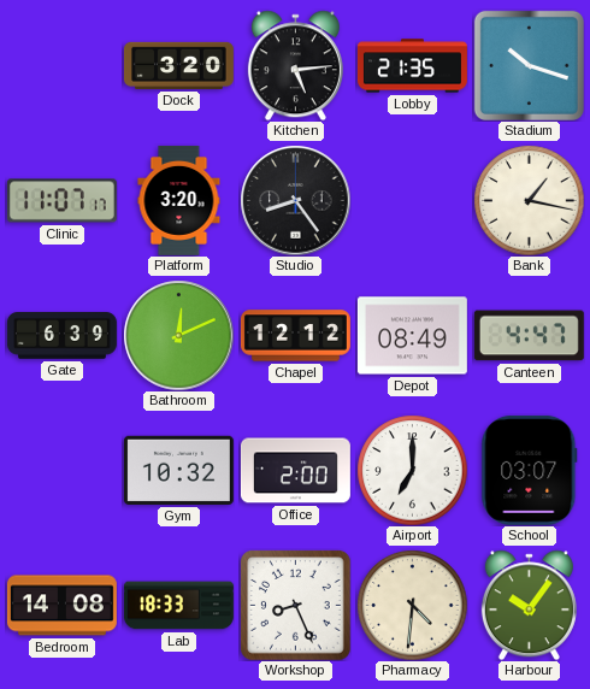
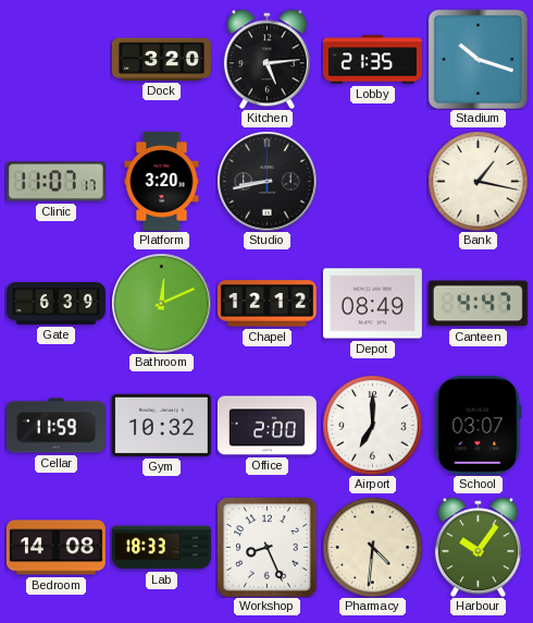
Studio: 8:24 -> 8:43
Cellar: none -> 11:59
